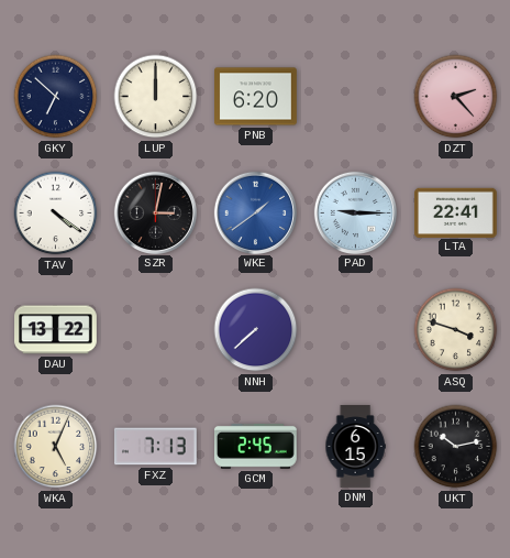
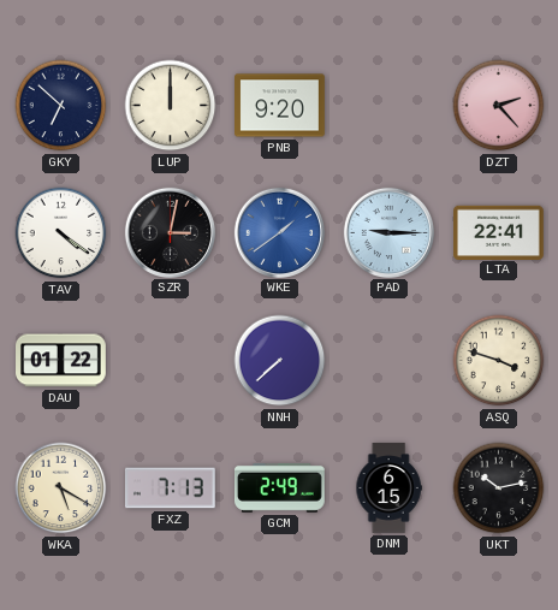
PNB: 6:20 -> 9:20
DAU: 13:22 -> 01:22
WKA: 5:04 -> 5:20
GCM: 2:45 -> 2:49
